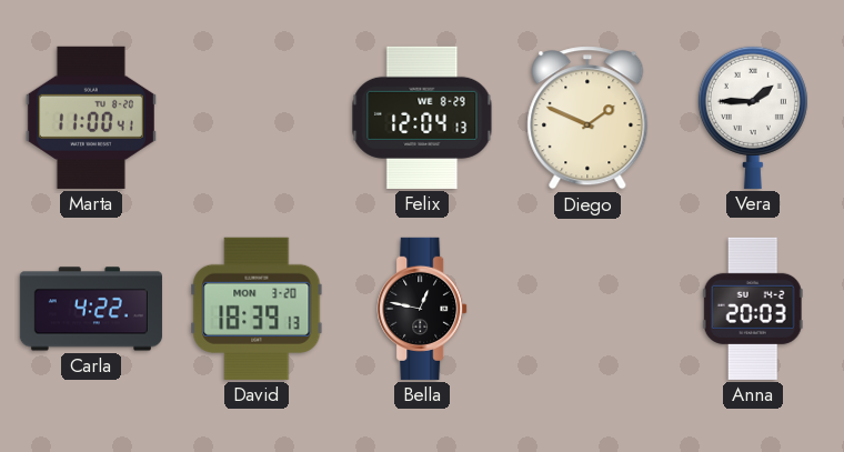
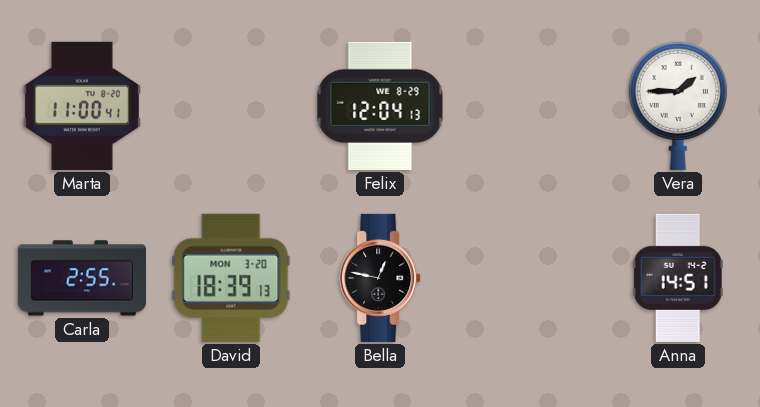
Diego: 1:49 -> none
Carla: 4:22 -> 2:55
Anna: 20:03 -> 14:51
